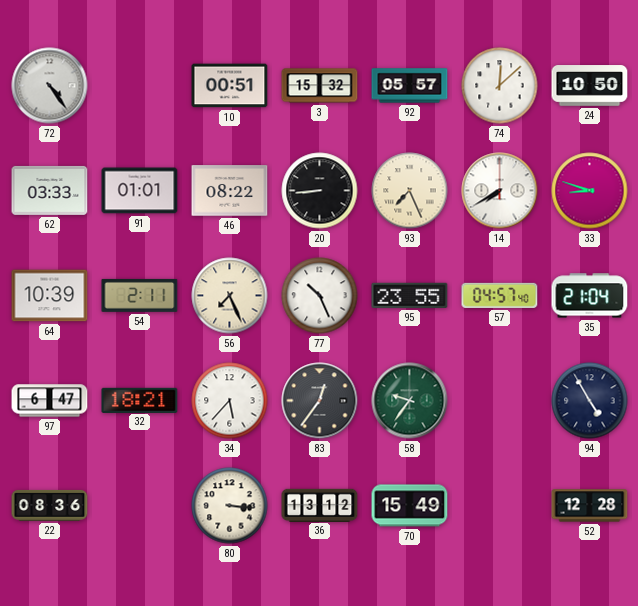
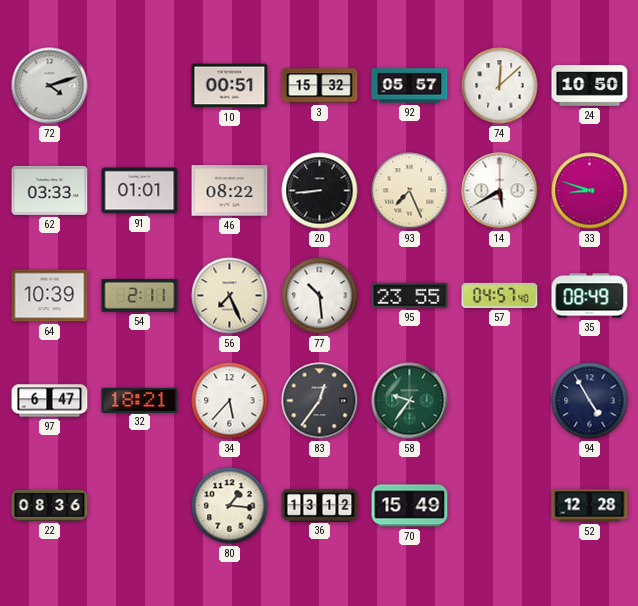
72: 4:24 -> 4:12
14: 7:40 -> 5:40
77: 10:26 -> 10:29
35: 21:04 -> 08:49
80: 3:16 -> 1:16
